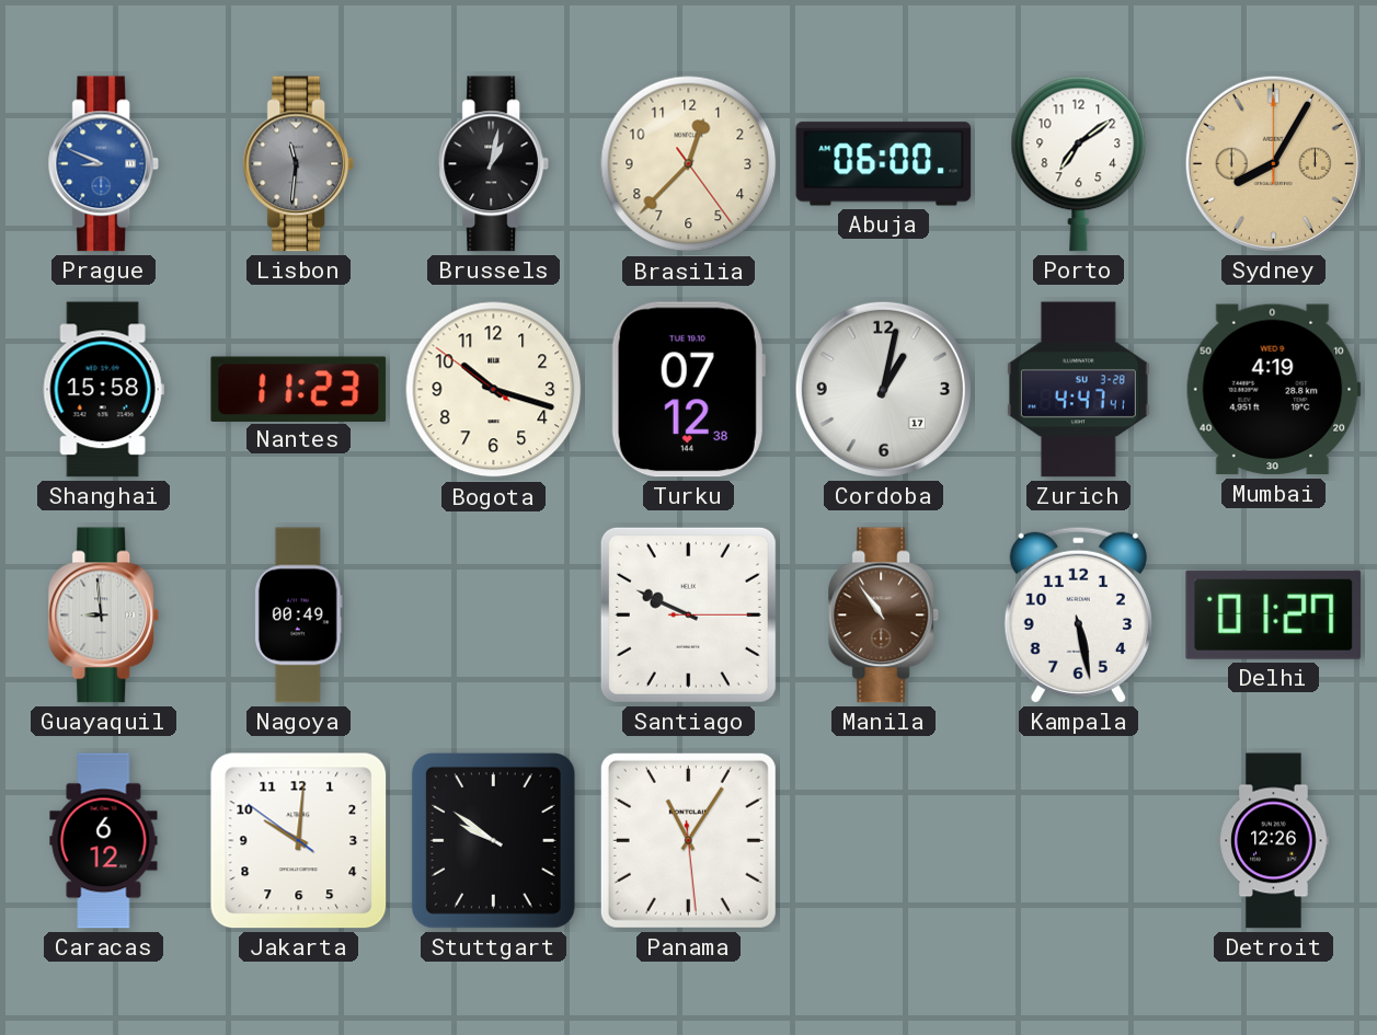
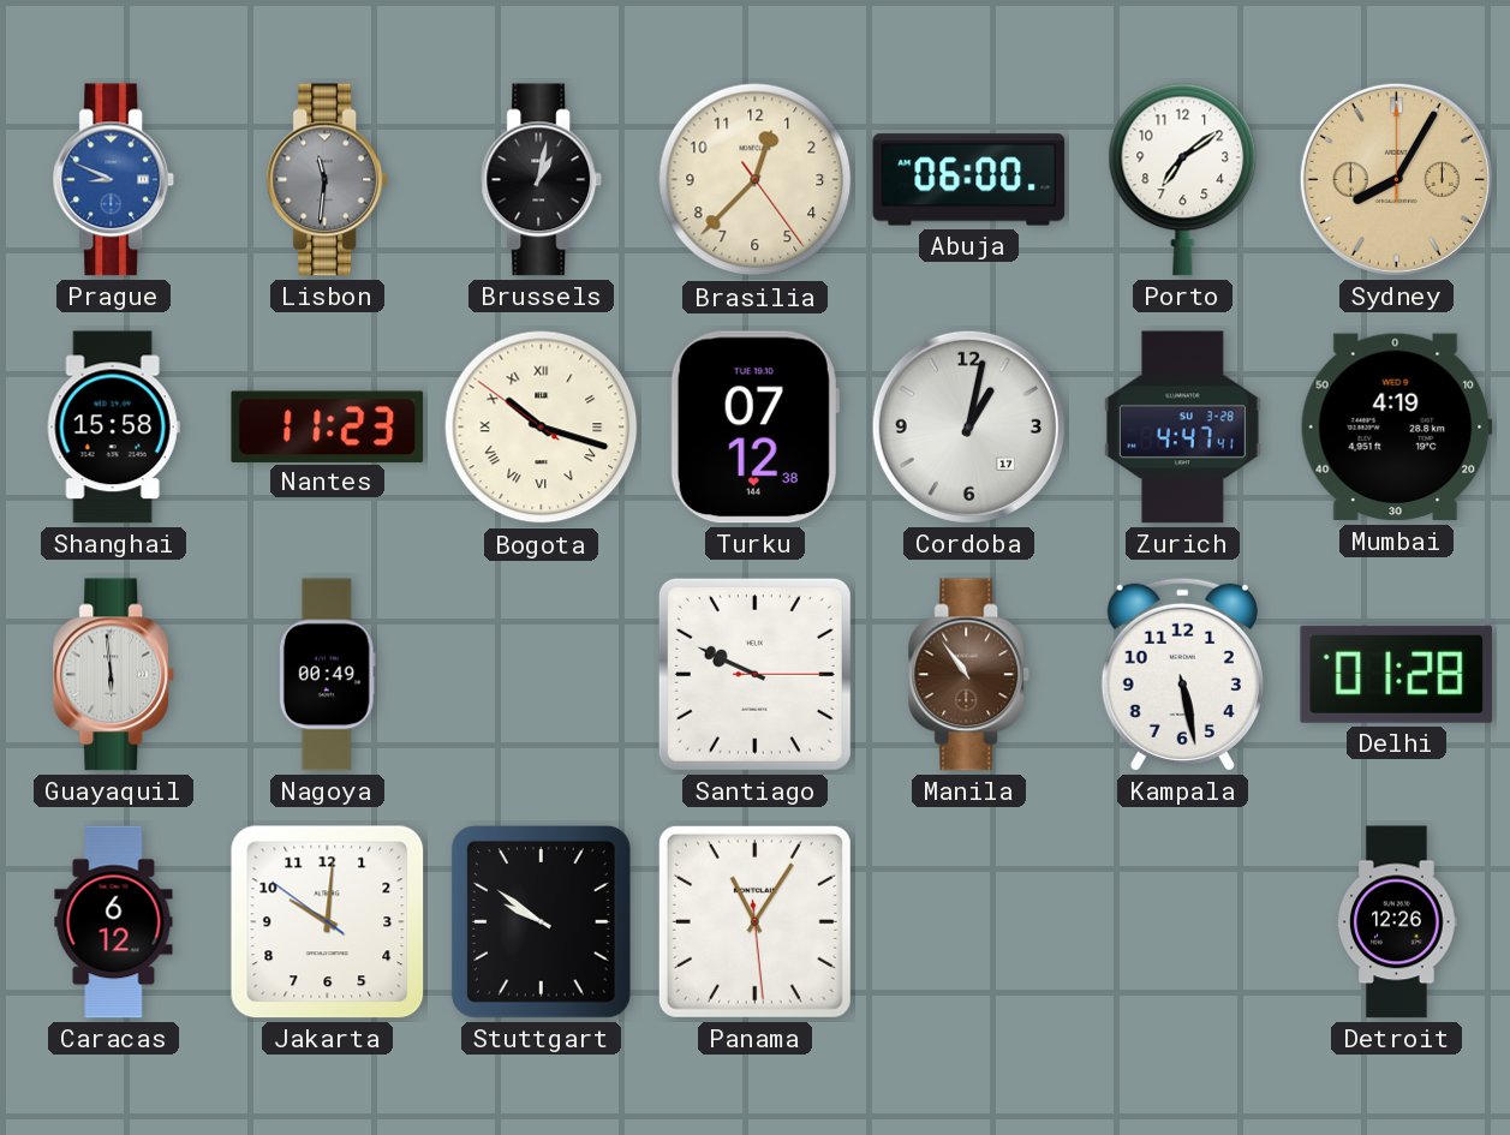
Bogota numerals: Arabic -> Roman
Guayaquil: 8:59 -> 5:59
Delhi: 01:27 -> 01:28
